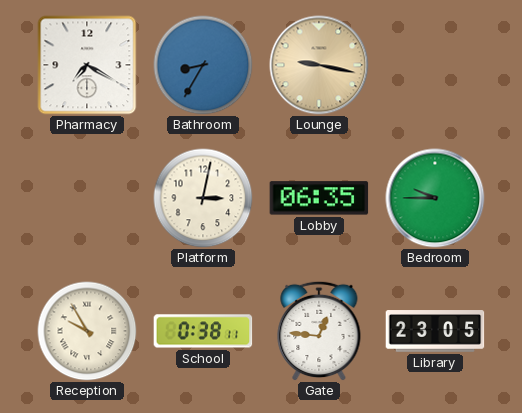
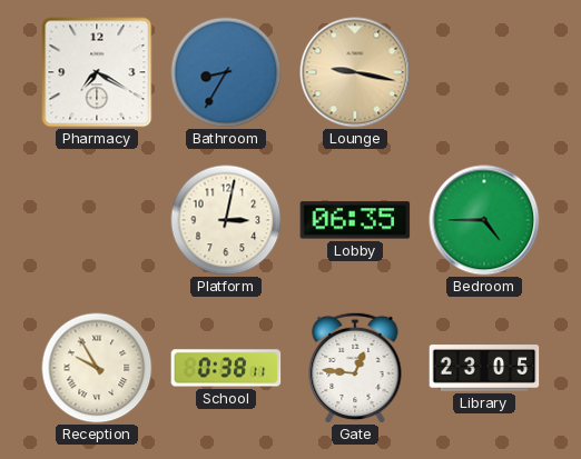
Bedroom: 9:45 -> 4:45
